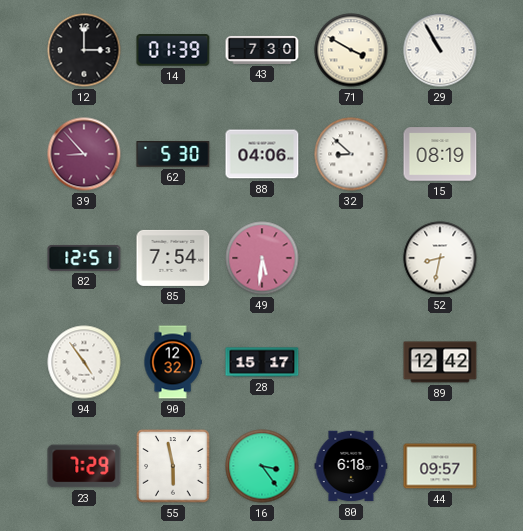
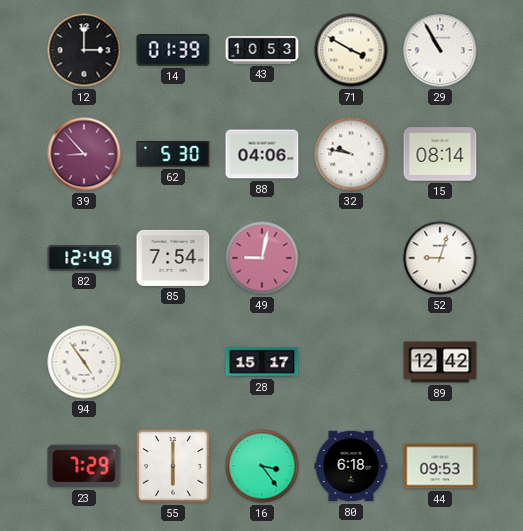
43: 7:30 -> 10:53
32: 8:52 -> 9:47
15: 08:19 -> 08:14
82: 12:51 -> 12:49
49: 5:31 -> 9:02
52: 8:32 -> 9:03
90: 12:32 -> none
55: 5:58 -> 6:00
44: 09:57 -> 09:53
